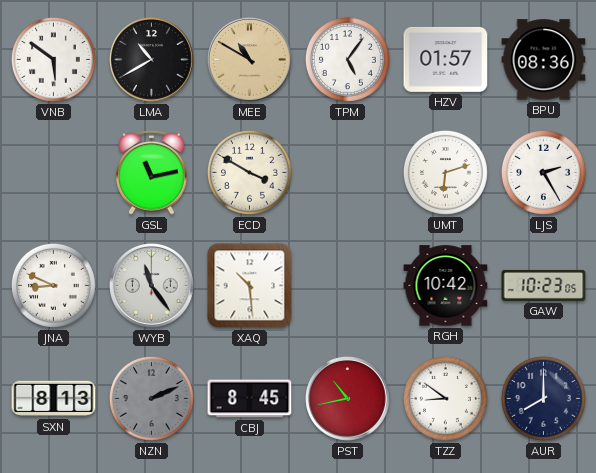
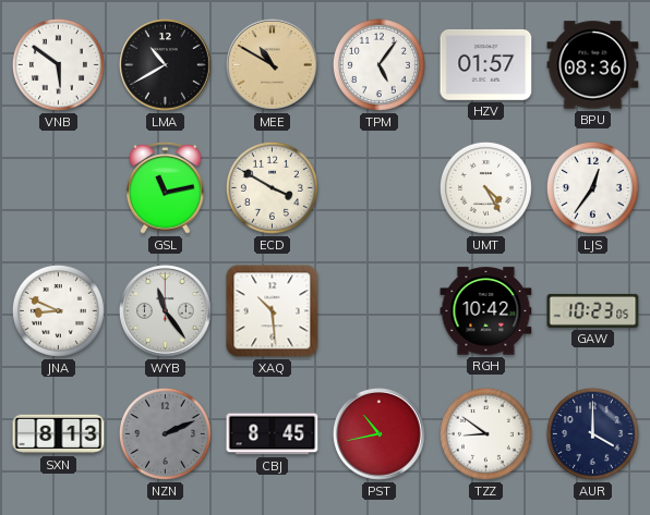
UMT: 6:12 -> 4:25
LJS: 2:25 -> 12:36
AUR: 8:00 -> 4:00
